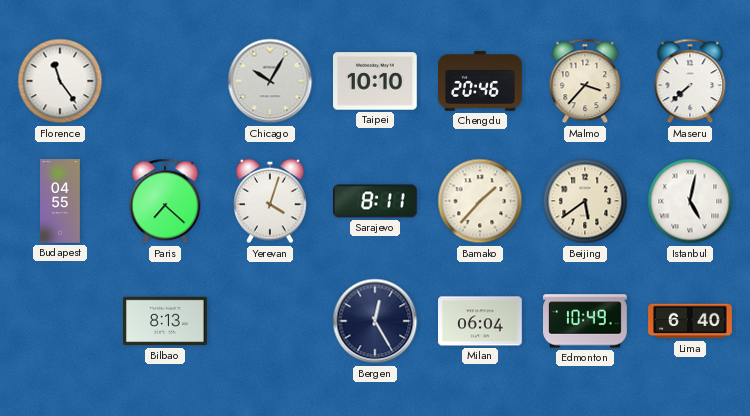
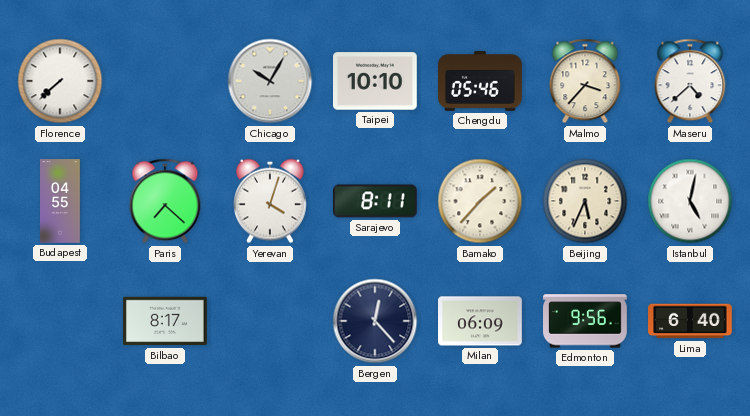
Florence: 11:24 -> 7:38
Chengdu: 20:46 -> 05:46
Maseru: 7:38 -> 4:38
Beijing: 5:39 -> 5:34
Bilbao: 8:13 -> 8:17
Bergen: 12:25 -> 12:23
Milan: 06:04 -> 06:09
Edmonton: 10:49 -> 9:56
